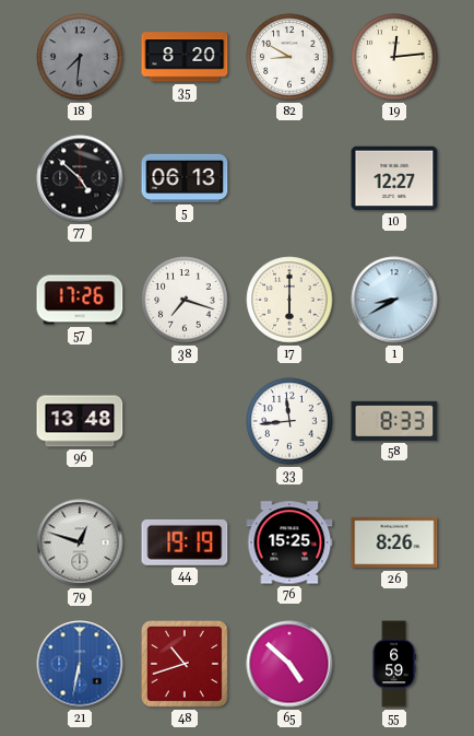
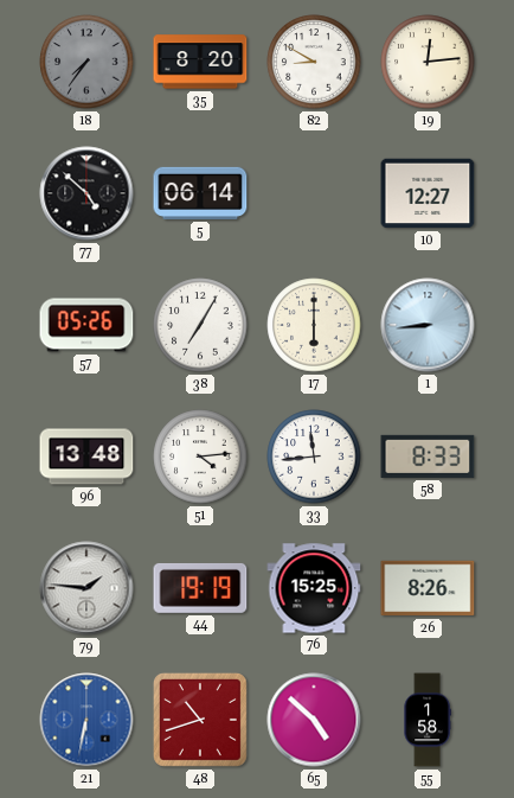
18: 7:31 -> 7:36
5: 06:13 -> 06:14
57: 17:26 -> 05:26
38: 7:18 -> 7:05
1: 8:40 -> 8:44
51: none -> 4:14
79: 12:48 -> 1:46
55: 6:59 -> 1:58
